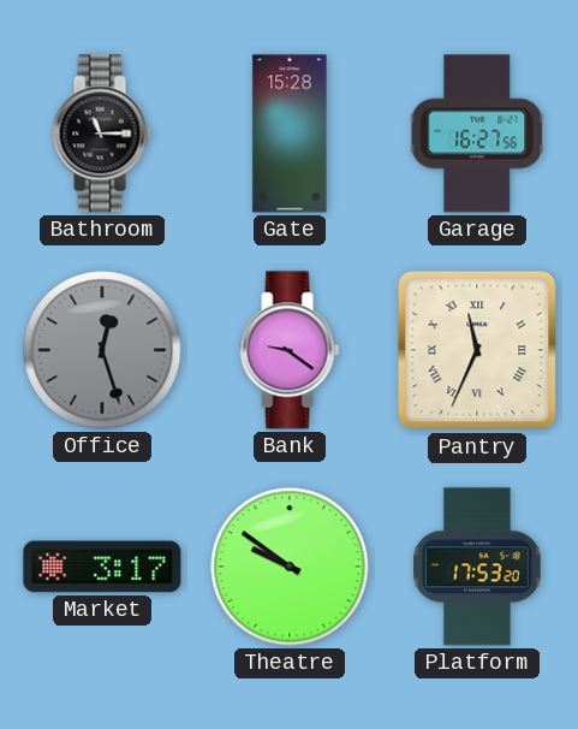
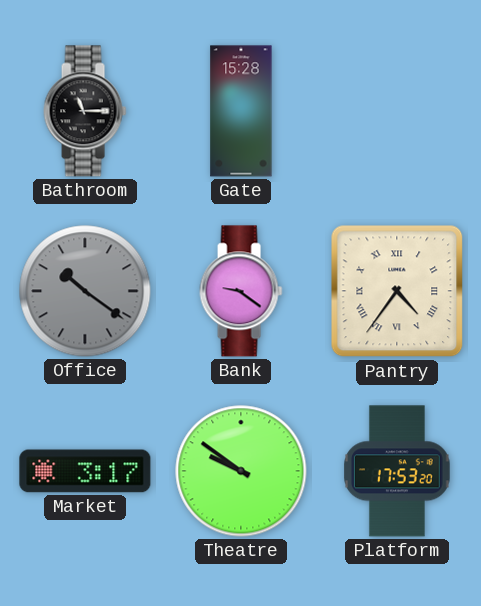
Garage: 16:27 -> none
Office: 12:27 -> 10:21
Pantry: 11:34 -> 4:36
